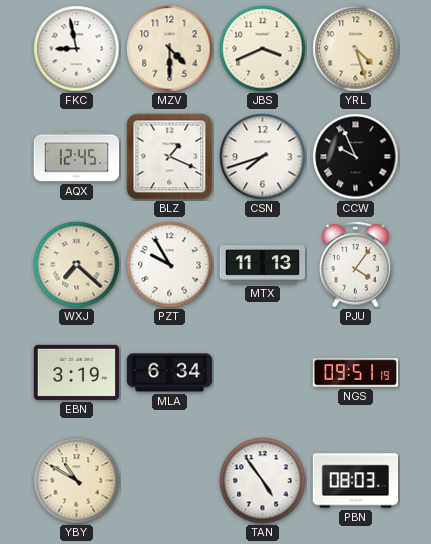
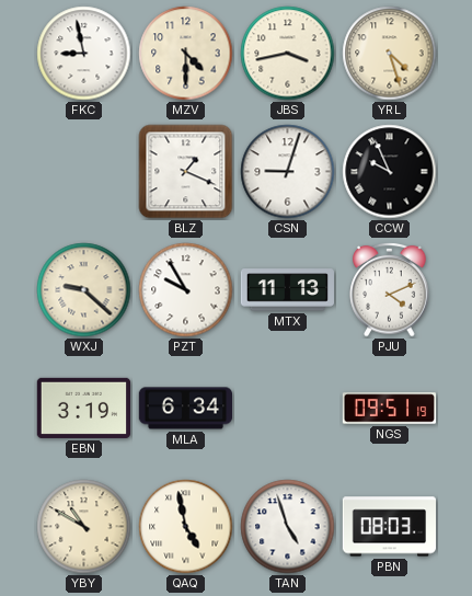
JBS: 3:41 -> 3:43
AQX: 12:45 -> none
CSN: 7:42 -> 9:03
WXJ: 7:22 -> 9:22
PJU: 4:06 -> 4:11
QAQ: none -> 4:58
TAN: 4:54 -> 4:57
